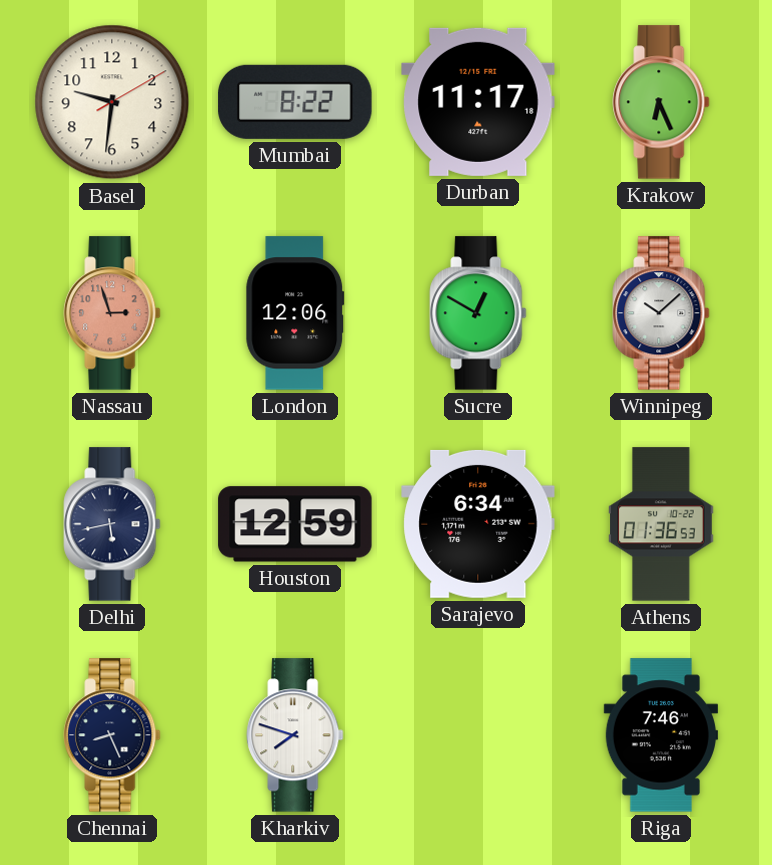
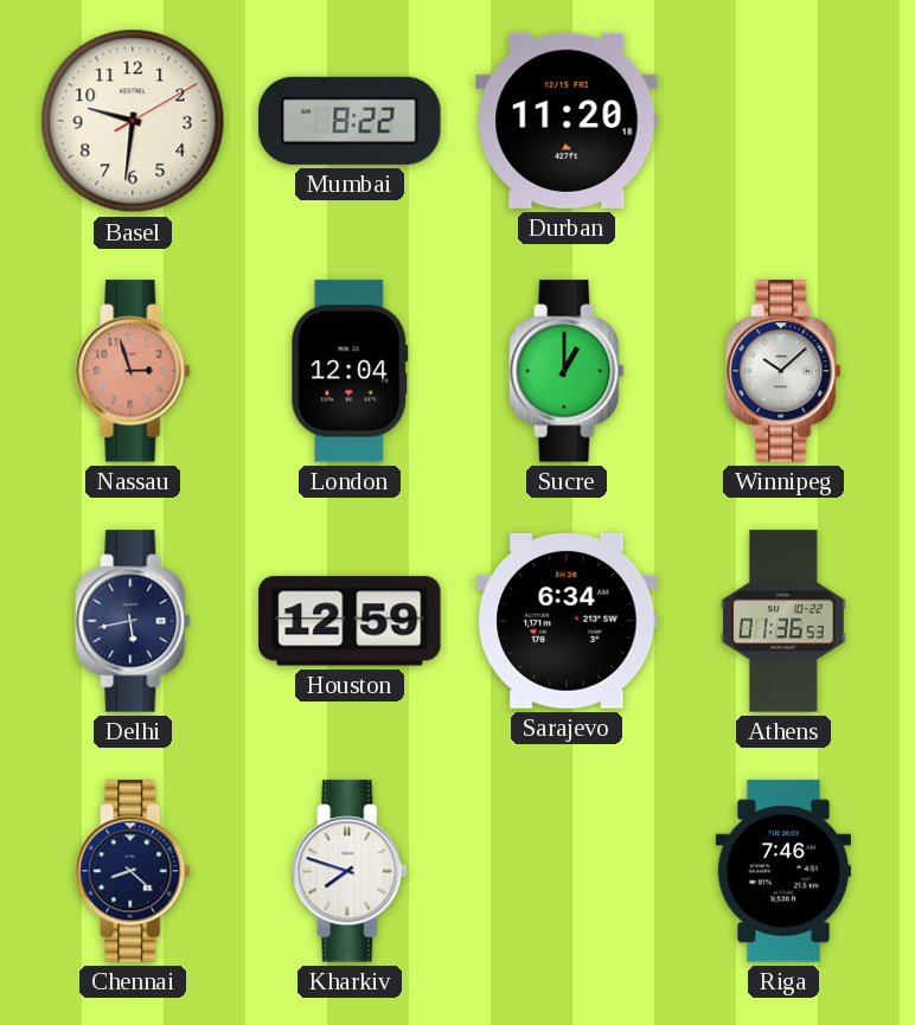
Durban: 11:17 -> 11:20
Krakow: 6:26 -> none
London: 12:06 -> 12:04
Sucre: 12:50 -> 1:00
Chennai: 8:26 -> 8:22
